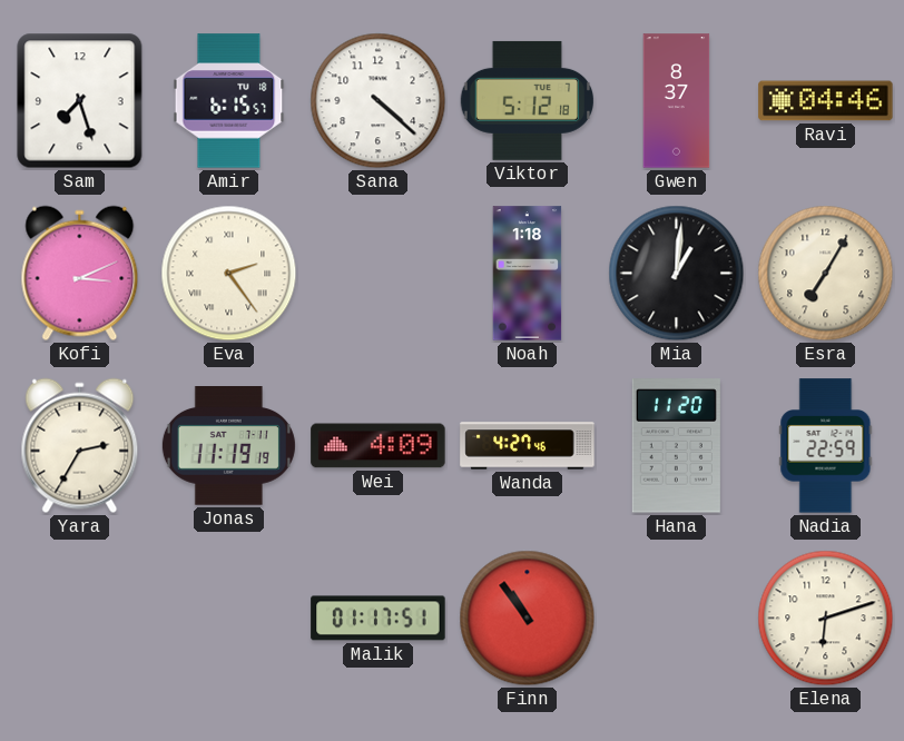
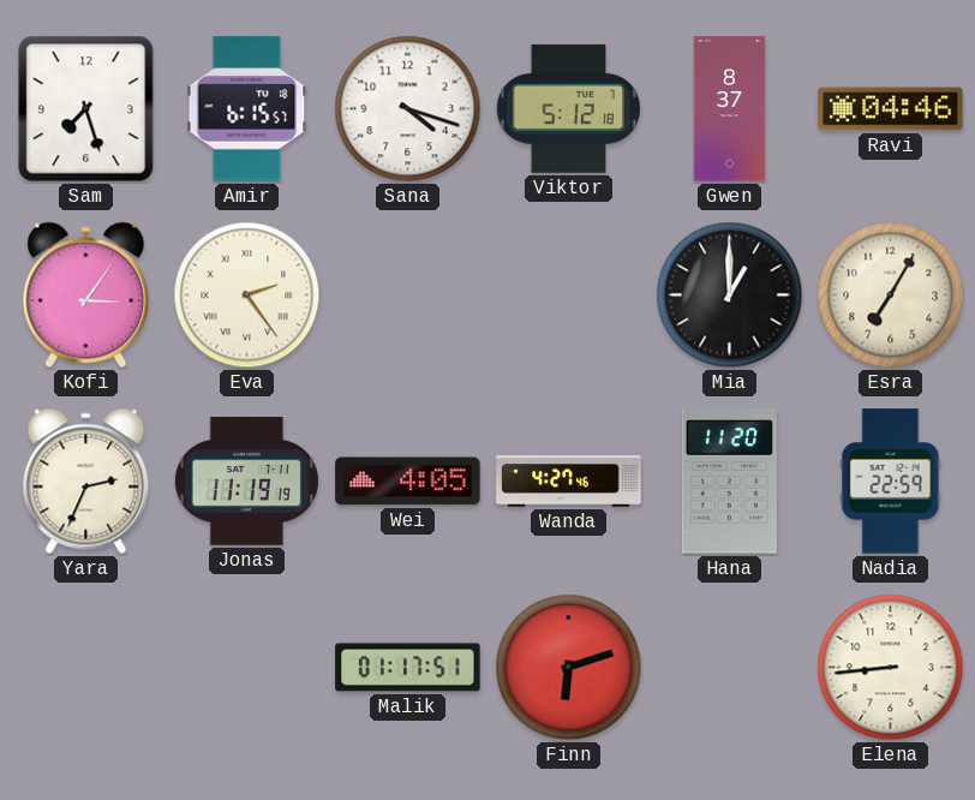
Sana: 4:22 -> 4:18
Kofi: 3:11 -> 3:06
Noah: 1:18 -> none
Mia: 1:01 -> 1:00
Yara: 2:35 -> 2:34
Wei: 4:09 -> 4:05
Finn: 10:54 -> 6:12
Elena: 6:12 -> 8:44
